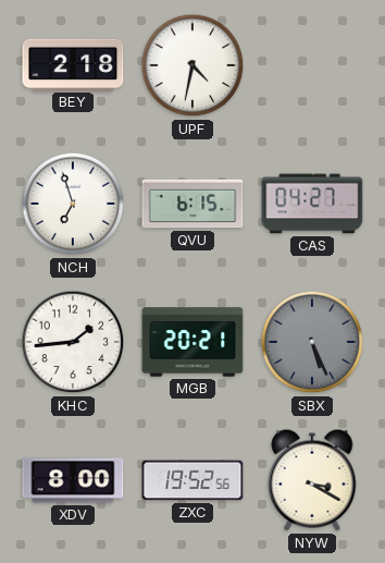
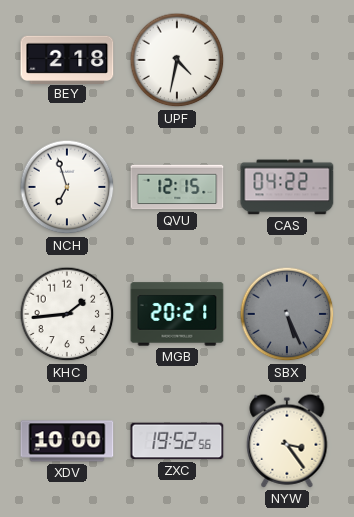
QVU: 6:15 -> 12:15
CAS: 04:27 -> 04:22
XDV: 8:00 -> 10:00
NYW: 3:20 -> 3:24
